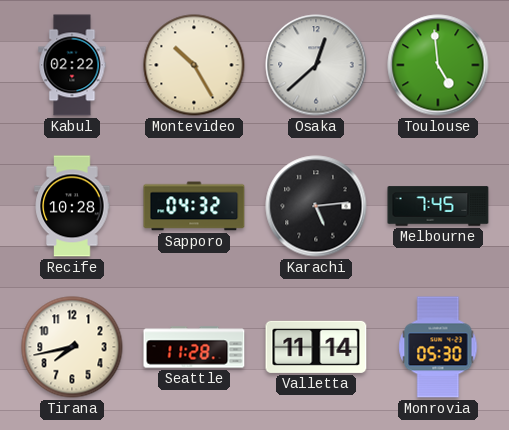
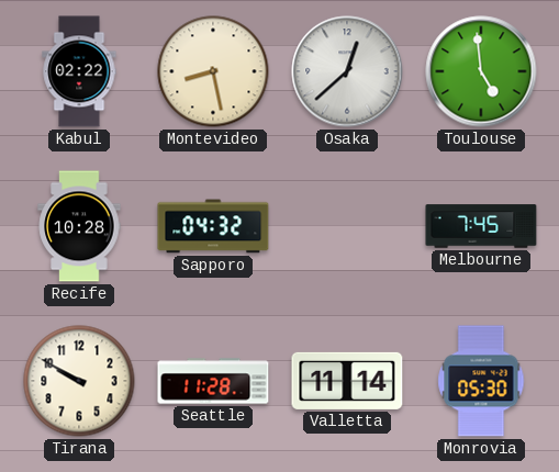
Montevideo: 10:25 -> 8:28
Karachi: 5:14 -> none
Tirana: 7:43 -> 9:50
